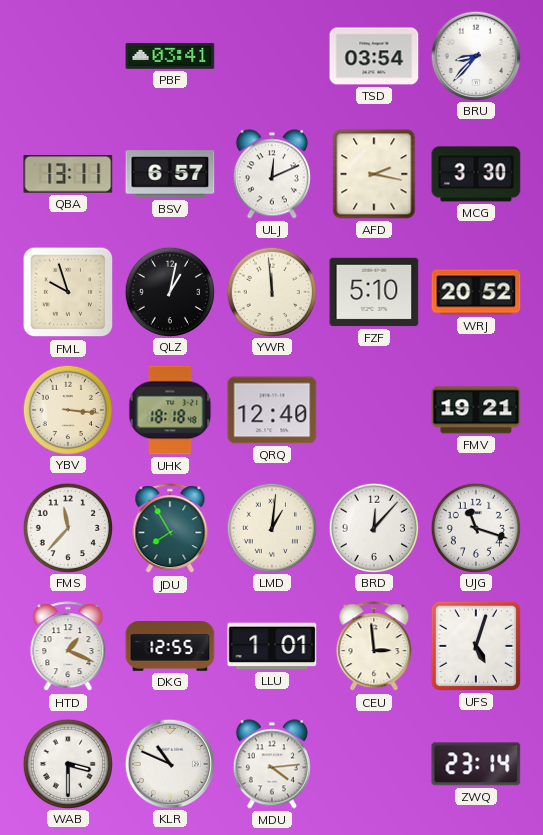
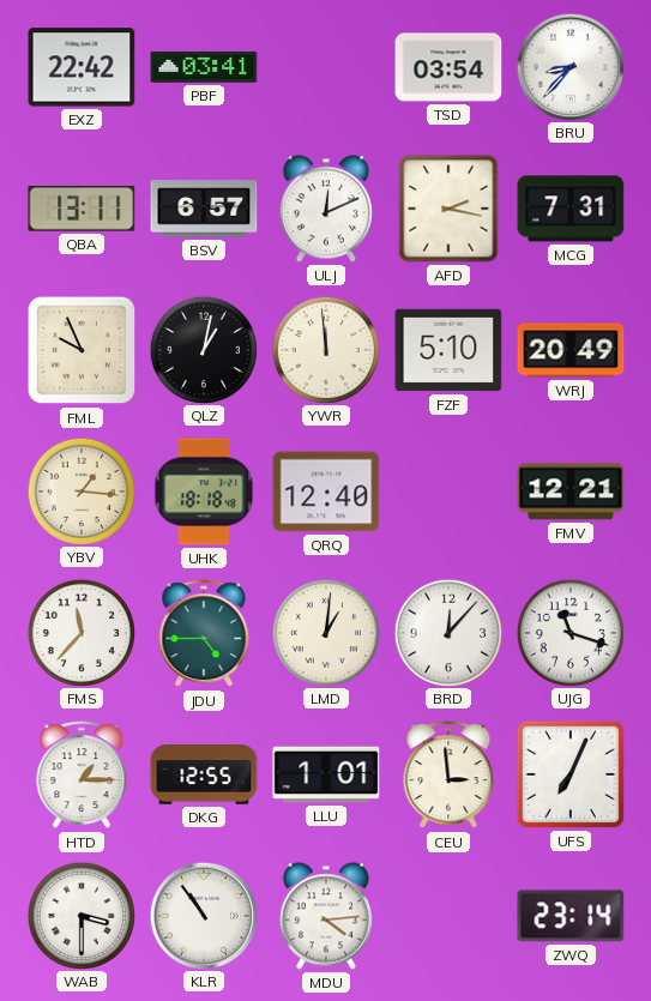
EXZ: none -> 22:42
MCG: 3:30 -> 7:31
FML: 9:57 -> 9:56
WRJ: 20:52 -> 20:49
YBV: 3:16 -> 1:16
FMV: 19:21 -> 12:21
JDU: 7:55 -> 4:45
HTD: 1:19 -> 1:15
UFS: 5:03 -> 7:04
KLR: 10:49 -> 10:54
